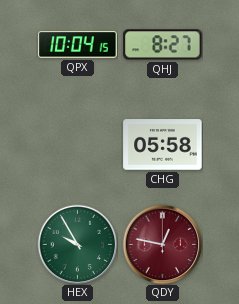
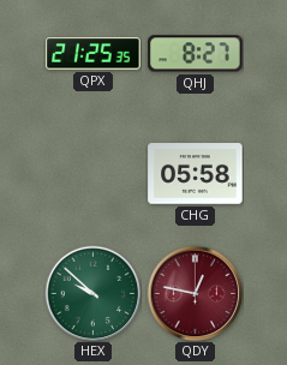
QPX: 10:04 -> 21:25
HEX: 9:55 -> 9:52
